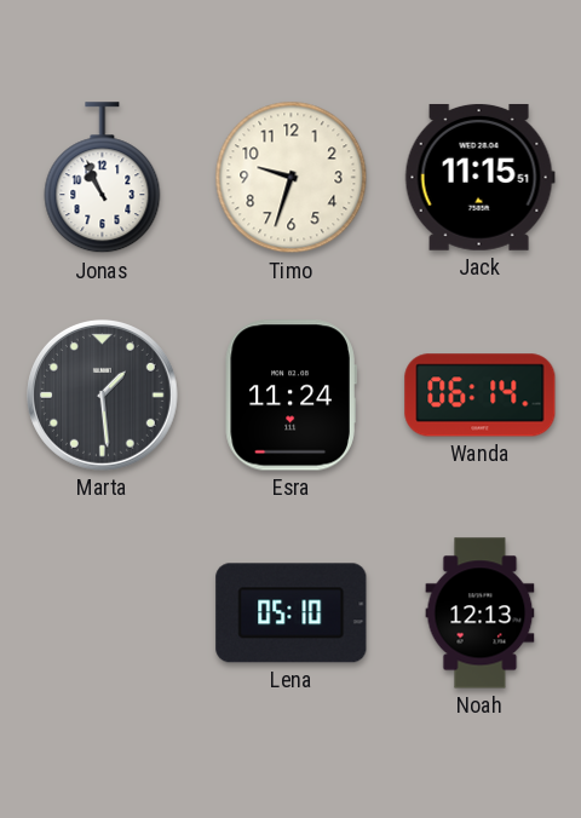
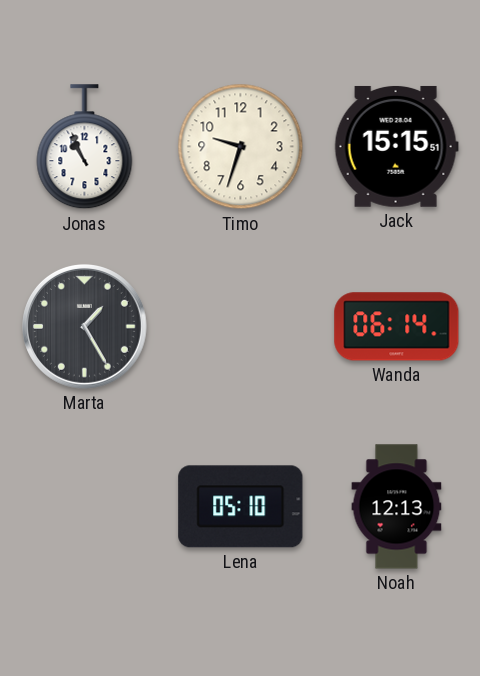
Jack: 11:15 -> 15:15
Marta: 1:29 -> 1:25
Esra: 11:24 -> none
